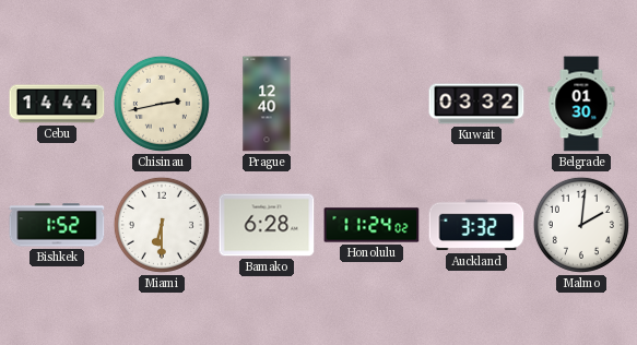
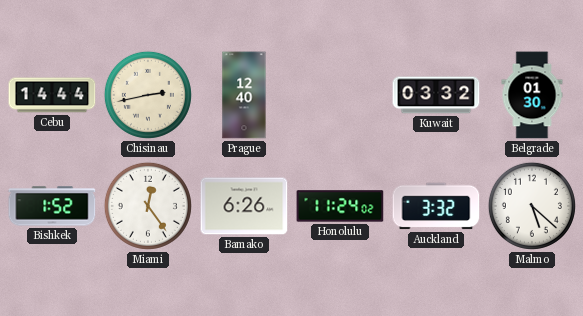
Miami: 6:30 -> 12:24
Bamako: 6:28 -> 6:26
Malmo: 2:01 -> 5:22
